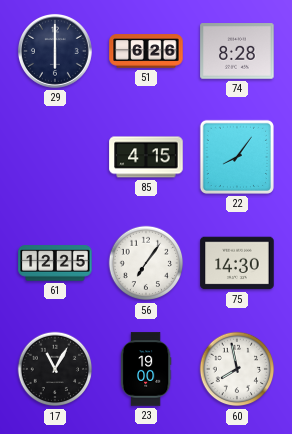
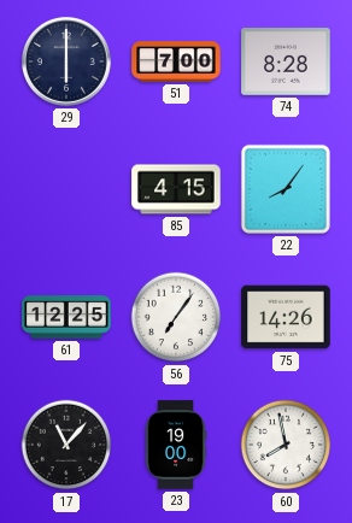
51: 6:26 -> 7:00
75: 14:30 -> 14:26
17: 11:05 -> 11:07
